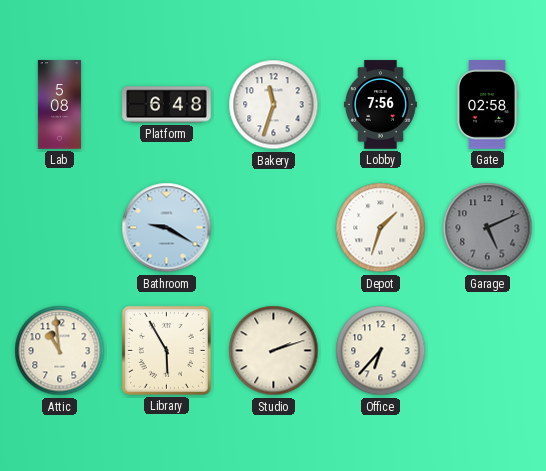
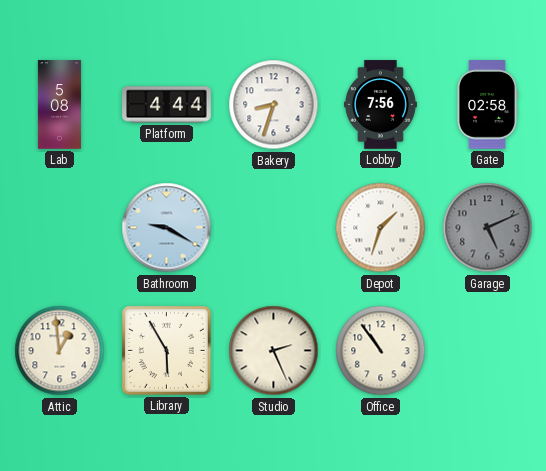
Platform: 6:48 -> 4:44
Bakery: 11:33 -> 8:33
Attic: 10:59 -> 12:59
Studio: 2:12 -> 2:26
Office: 6:37 -> 10:54
